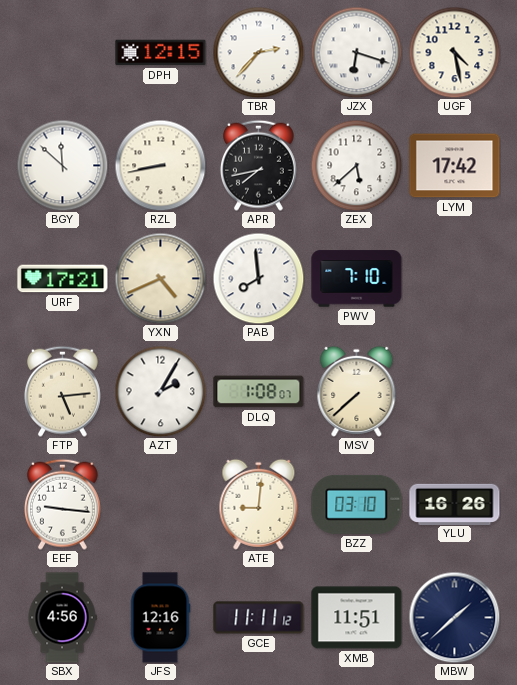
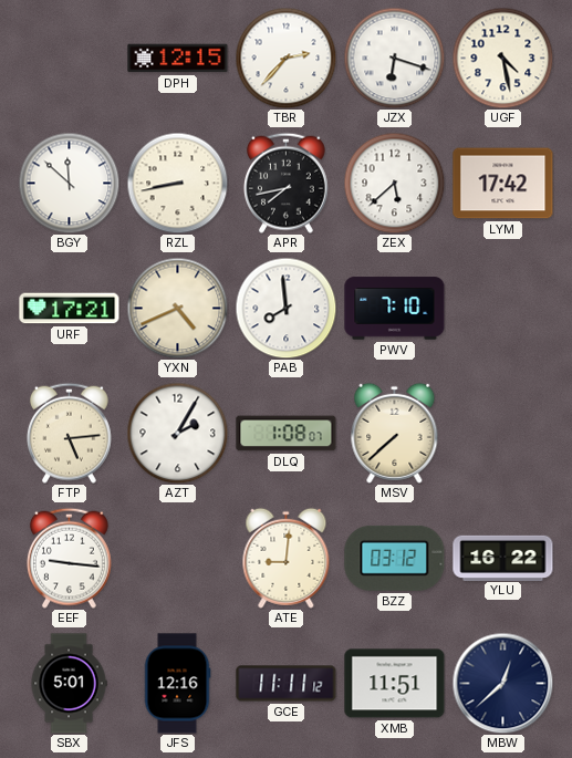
BZZ: 03:10 -> 03:12
YLU: 16:26 -> 16:22
SBX: 4:56 -> 5:01
MBW: 1:38 -> 12:38
